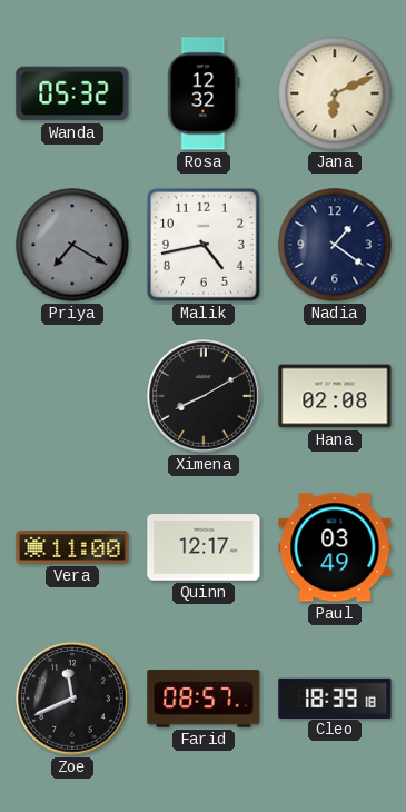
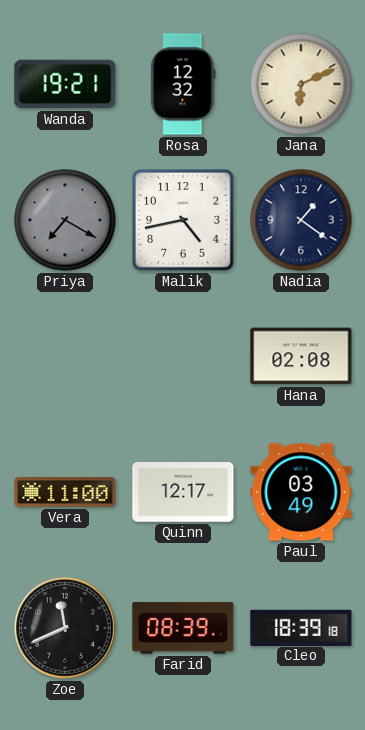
Wanda: 05:32 -> 19:21
Ximena: 8:10 -> none
Farid: 08:57 -> 08:39
